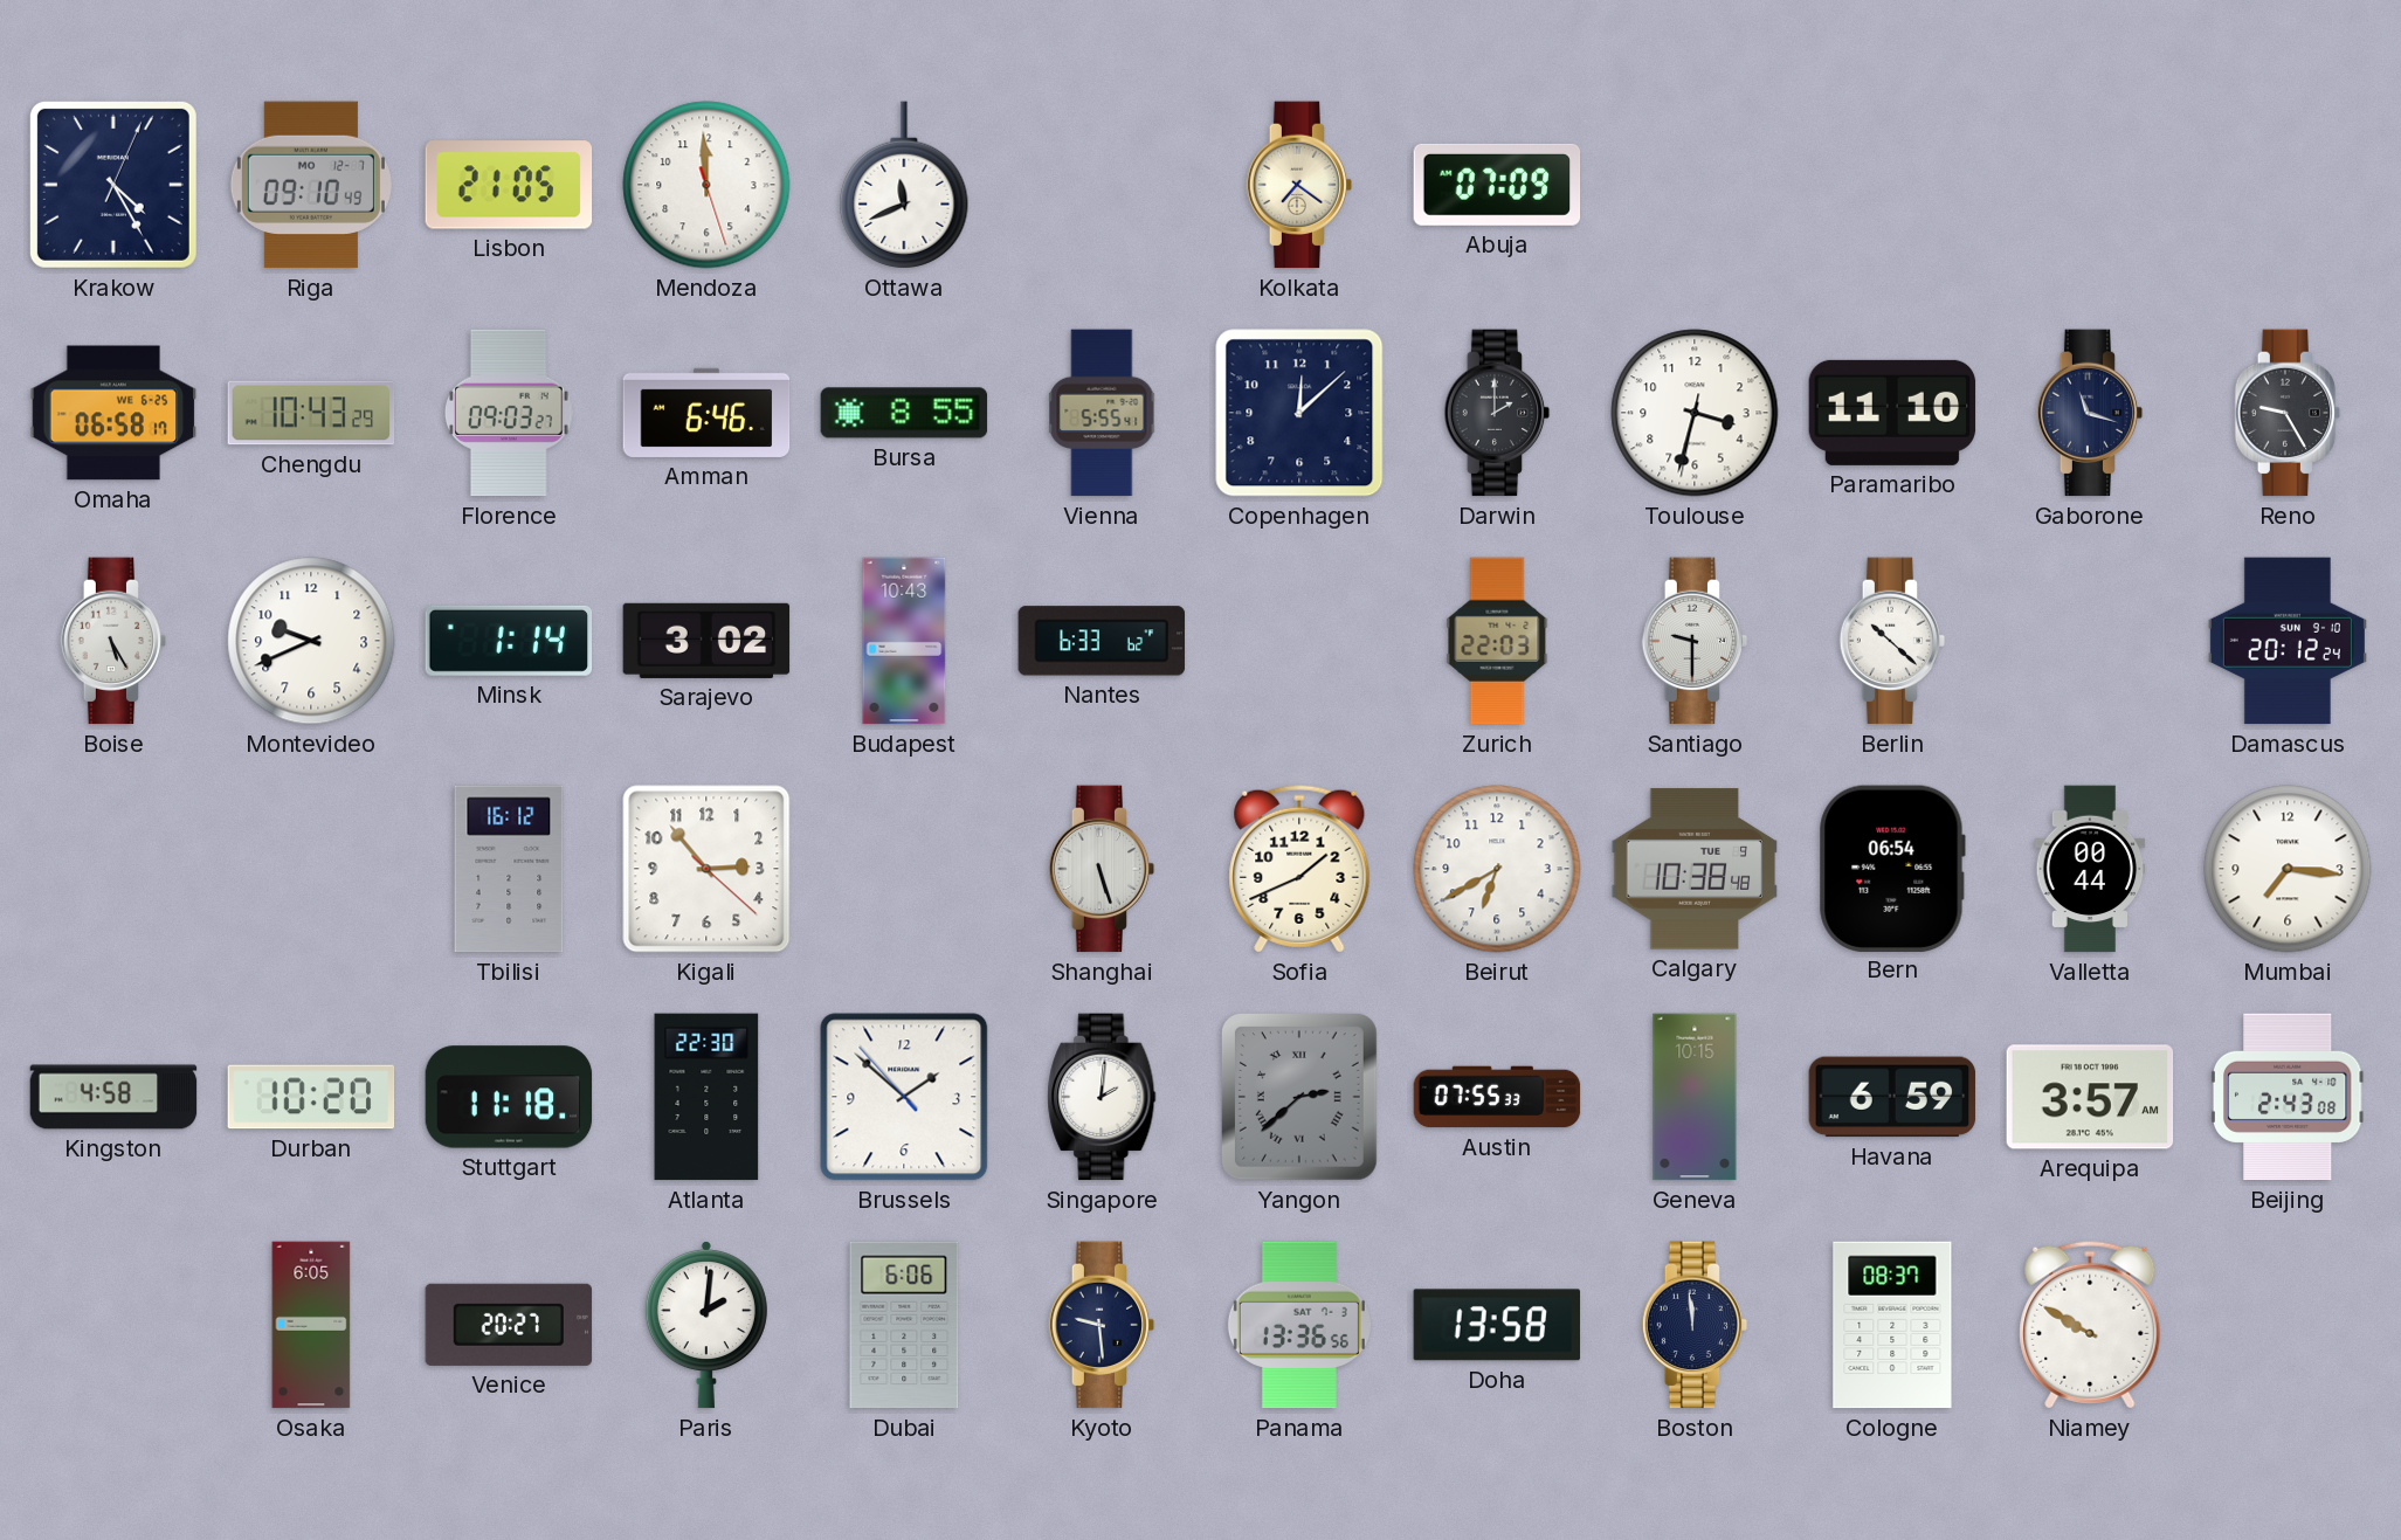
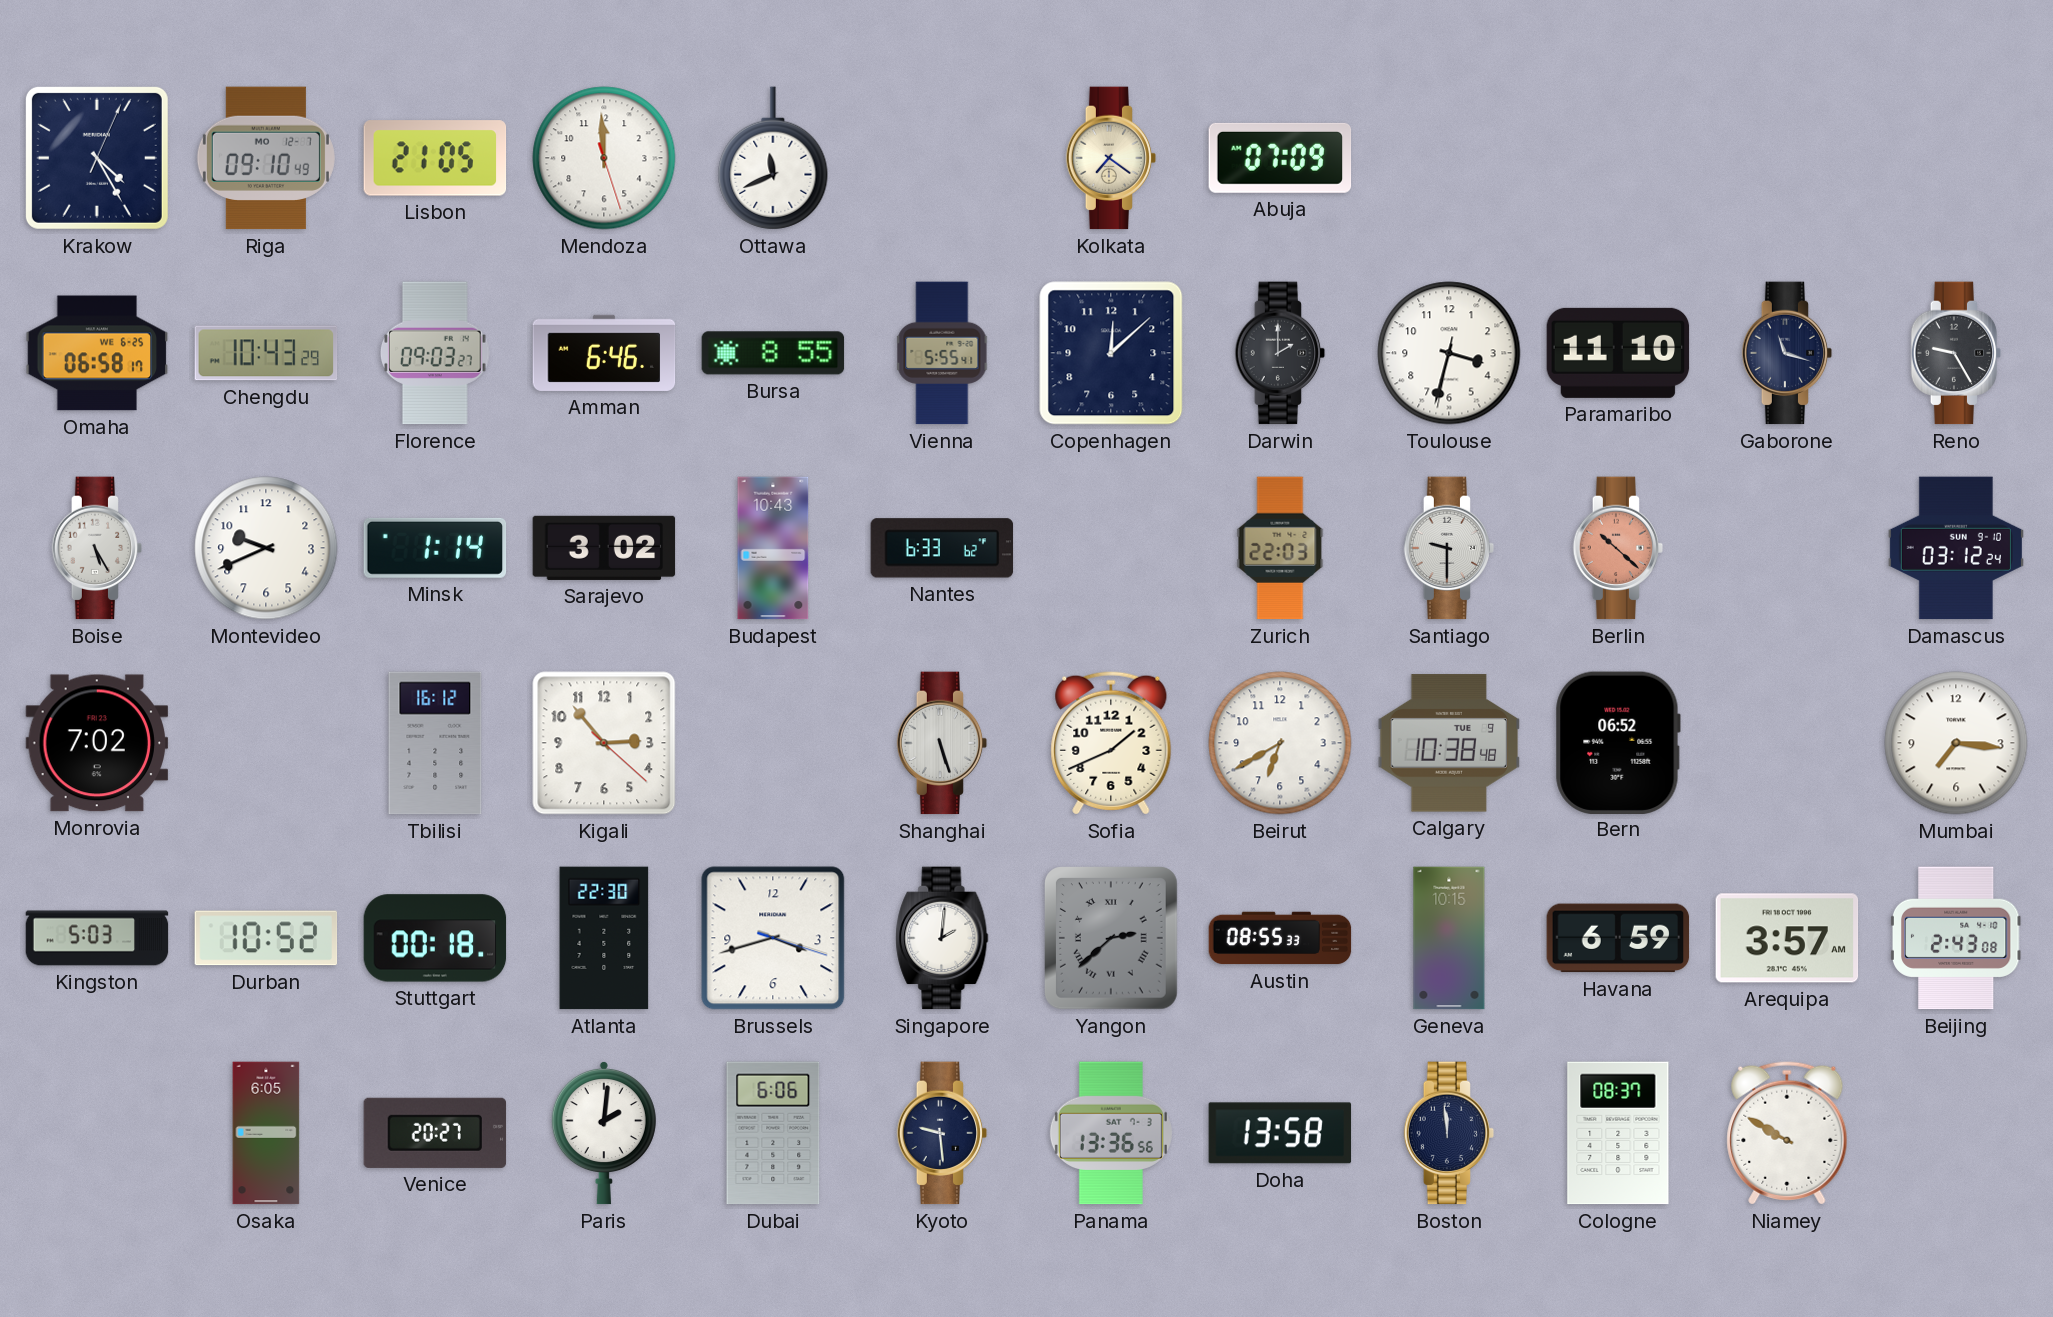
Berlin dial: white -> salmon
Damascus: 20:12 -> 03:12
Monrovia: none -> 7:02
Bern: 06:54 -> 06:52
Valletta: 00:44 -> none
Kingston: 4:58 -> 5:03
Durban: 10:20 -> 10:52
Stuttgart: 11:18 -> 00:18
Brussels: 1:51 -> 3:42
Austin: 07:55 -> 08:55
